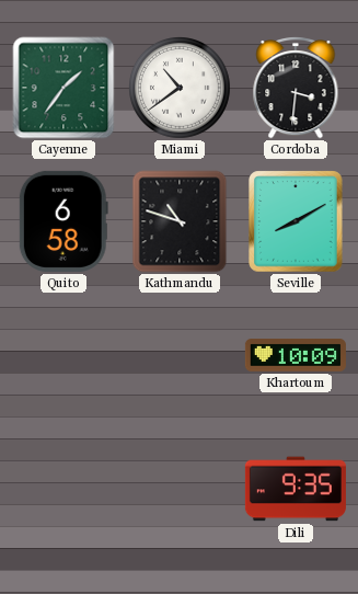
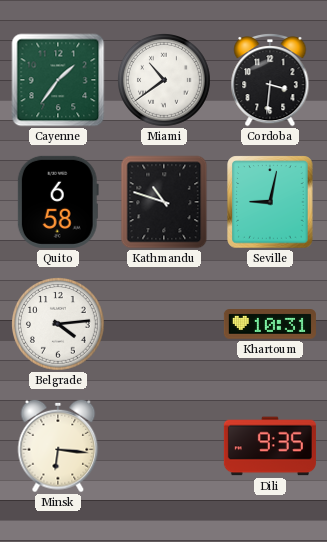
Seville: 8:10 -> 9:02
Belgrade: none -> 4:14
Khartoum: 10:09 -> 10:31
Minsk: none -> 6:16
